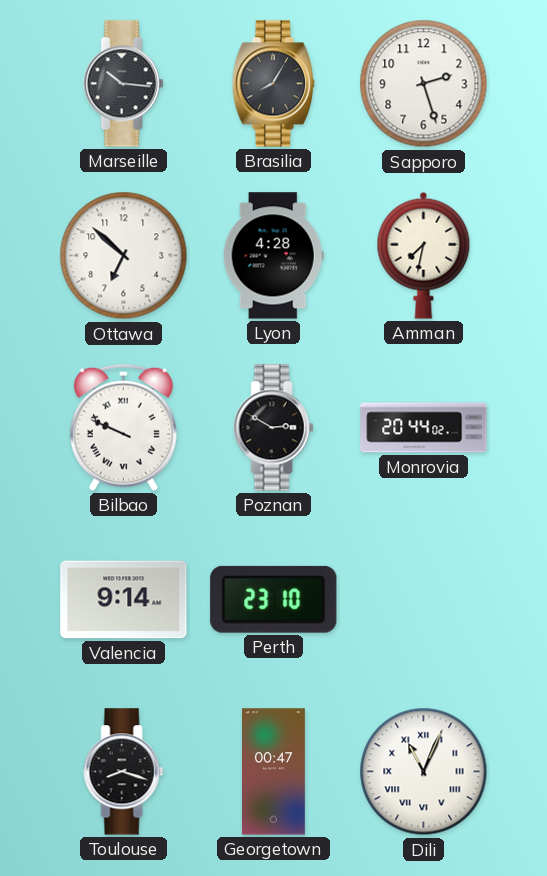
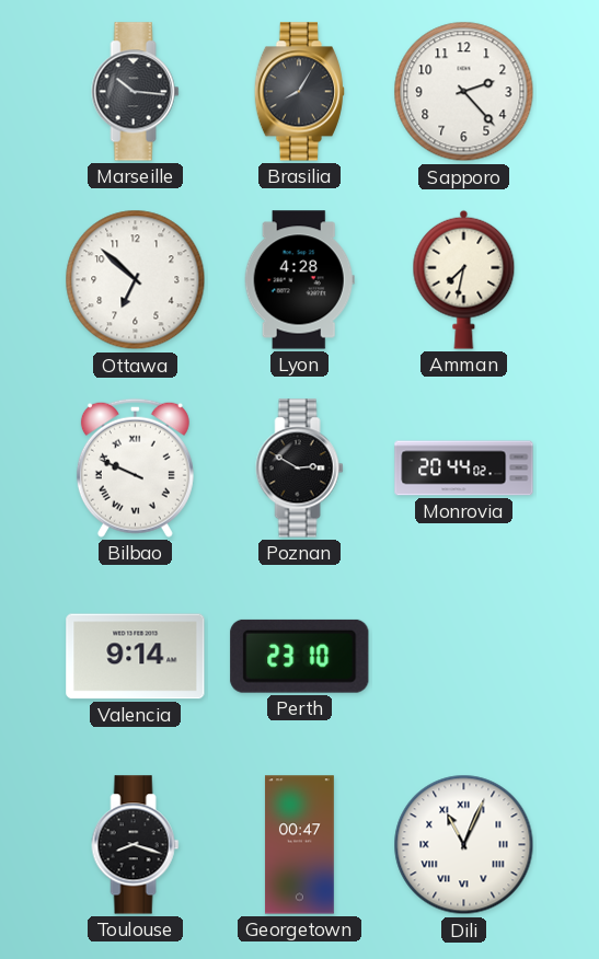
Sapporo: 2:27 -> 2:23
